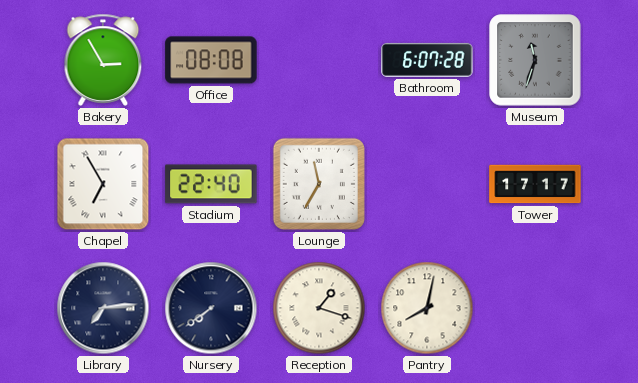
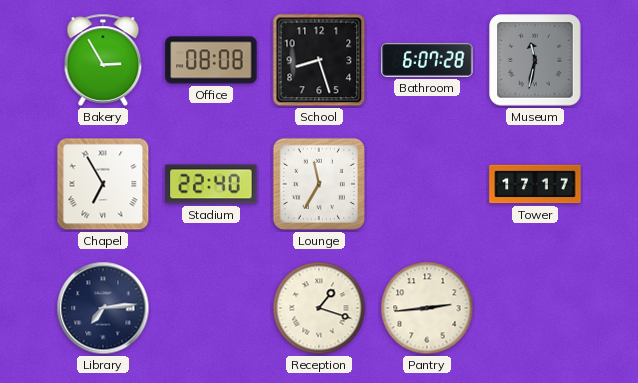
School: none -> 8:27
Museum: 11:33 -> 11:32
Nursery: 7:39 -> none
Pantry: 8:02 -> 2:44
